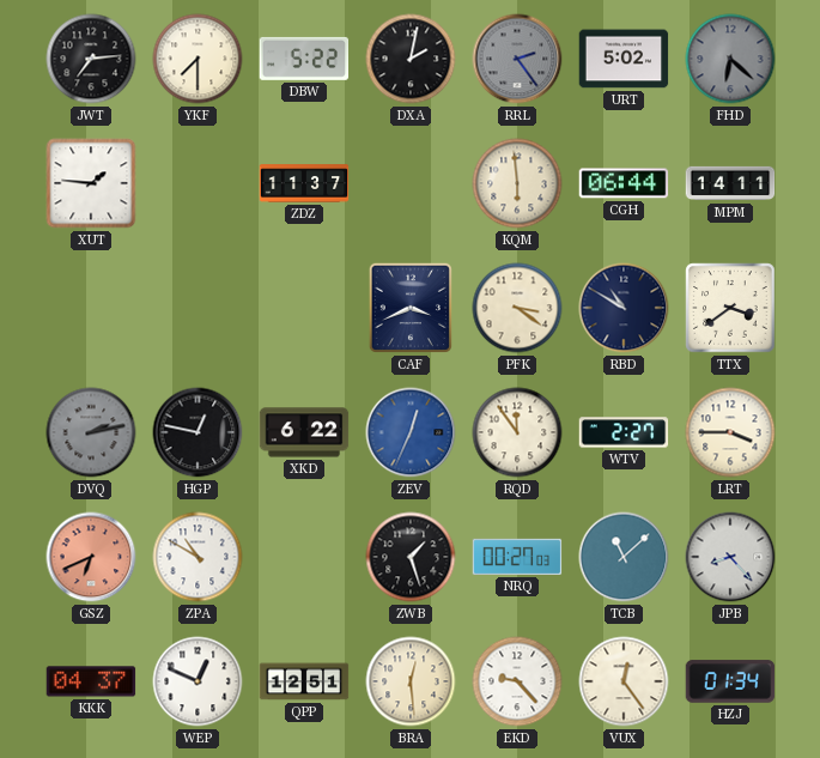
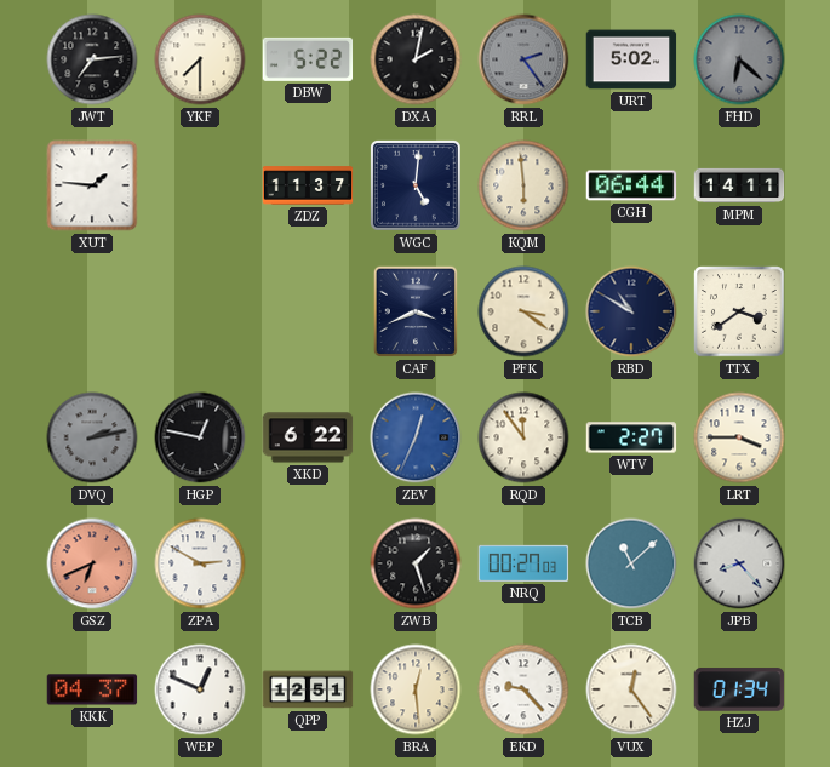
WGC: none -> 5:01
ZPA: 10:50 -> 2:50
